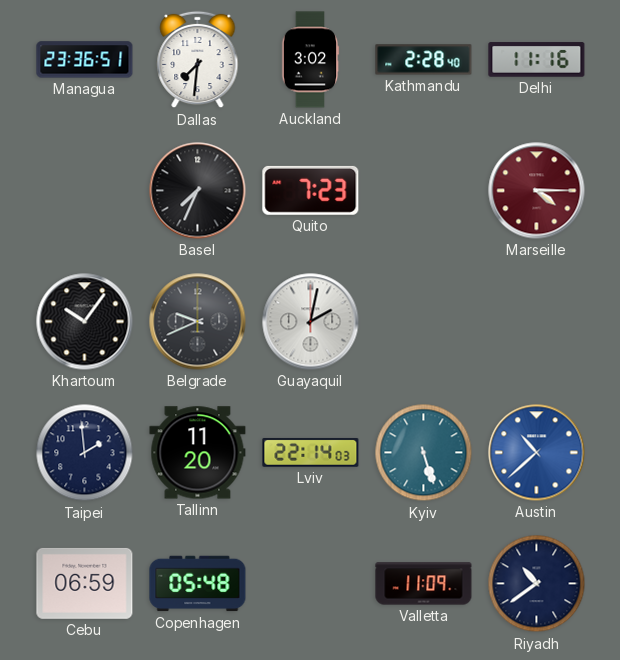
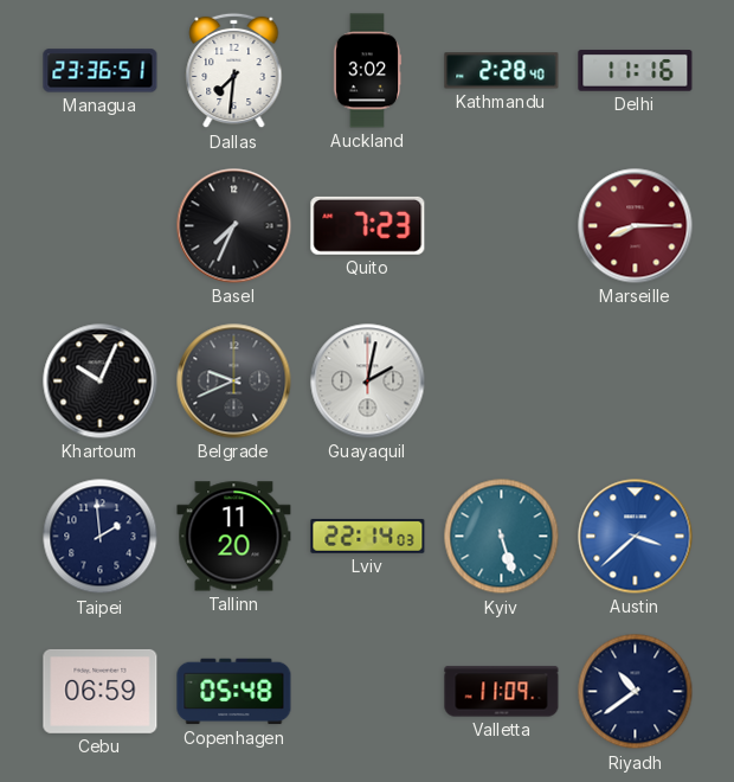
Marseille: 4:15 -> 8:15
Khartoum: 10:06 -> 10:04
Austin: 10:38 -> 3:38
